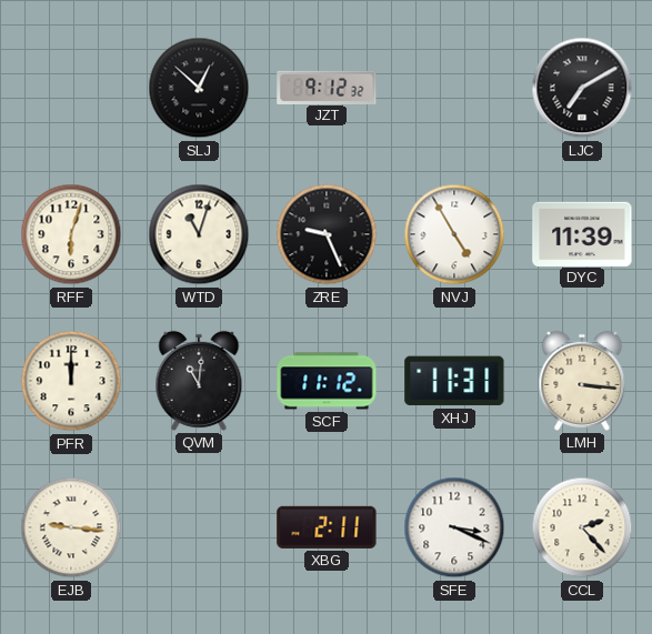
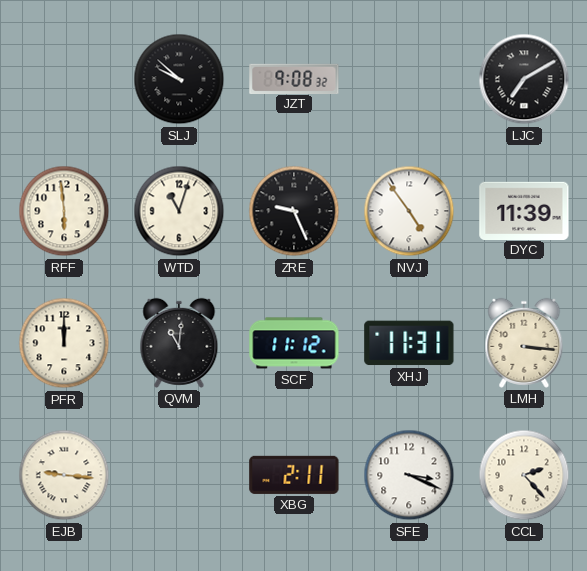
SLJ: 12:52 -> 9:52
JZT: 9:12 -> 9:08
RFF: 6:03 -> 5:59
NVJ: 4:55 -> 4:54
